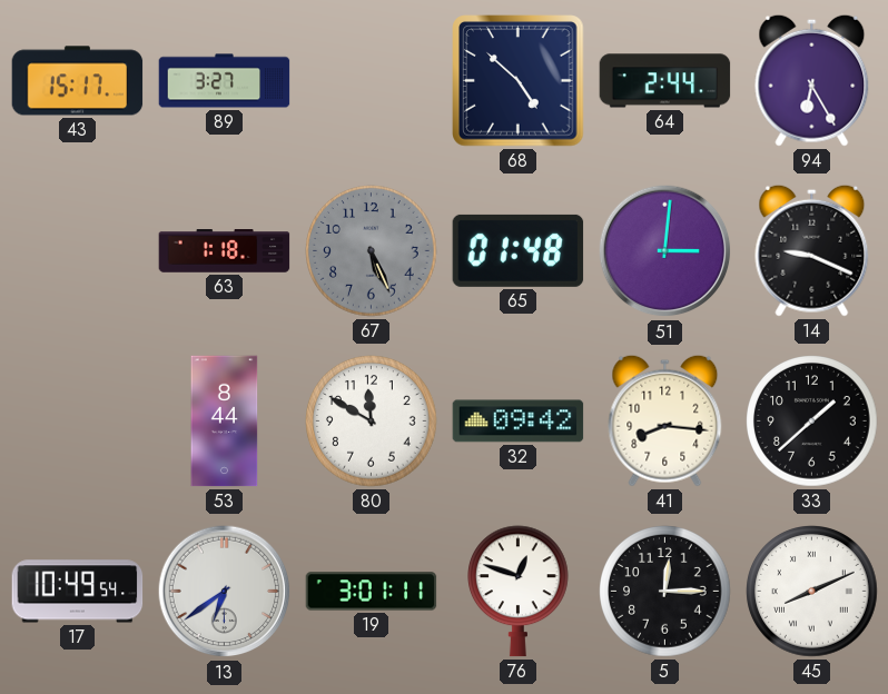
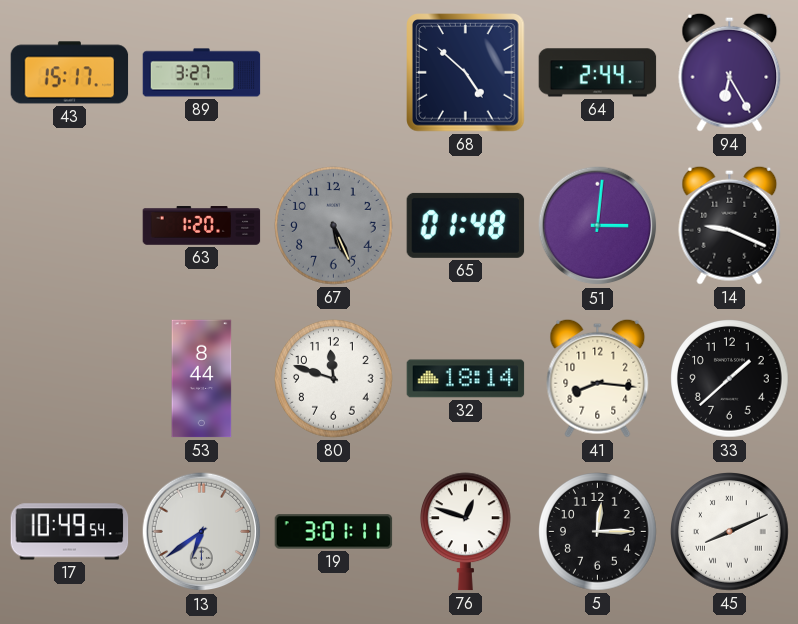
63: 1:18 -> 1:20
80: 11:50 -> 11:48
32: 09:42 -> 18:14
